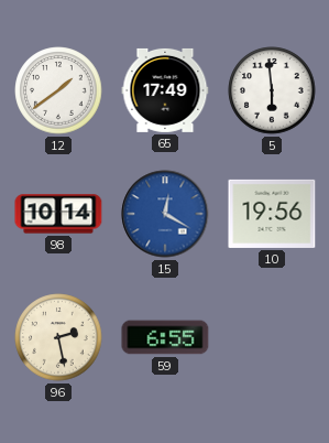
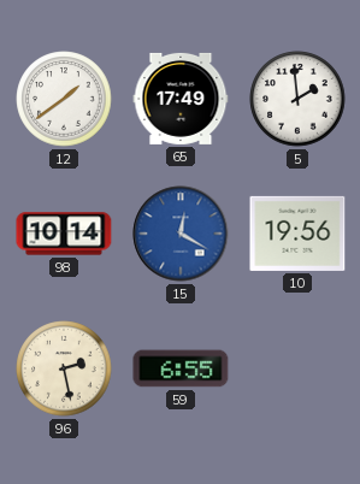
5: 5:59 -> 1:59
